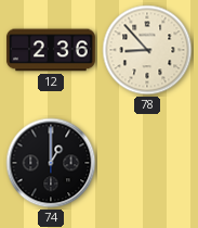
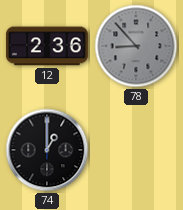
78 dial: cream -> grey
